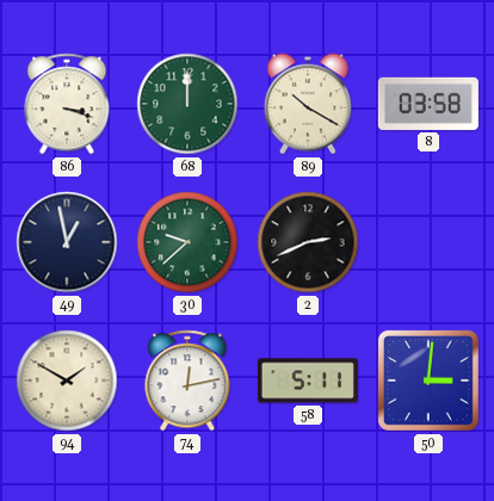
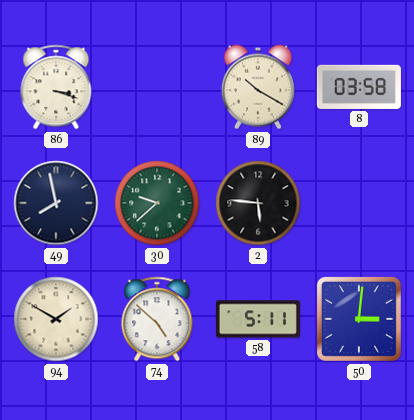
68: 12:00 -> none
49: 12:58 -> 7:58
2: 2:41 -> 5:46
74: 12:13 -> 4:52
